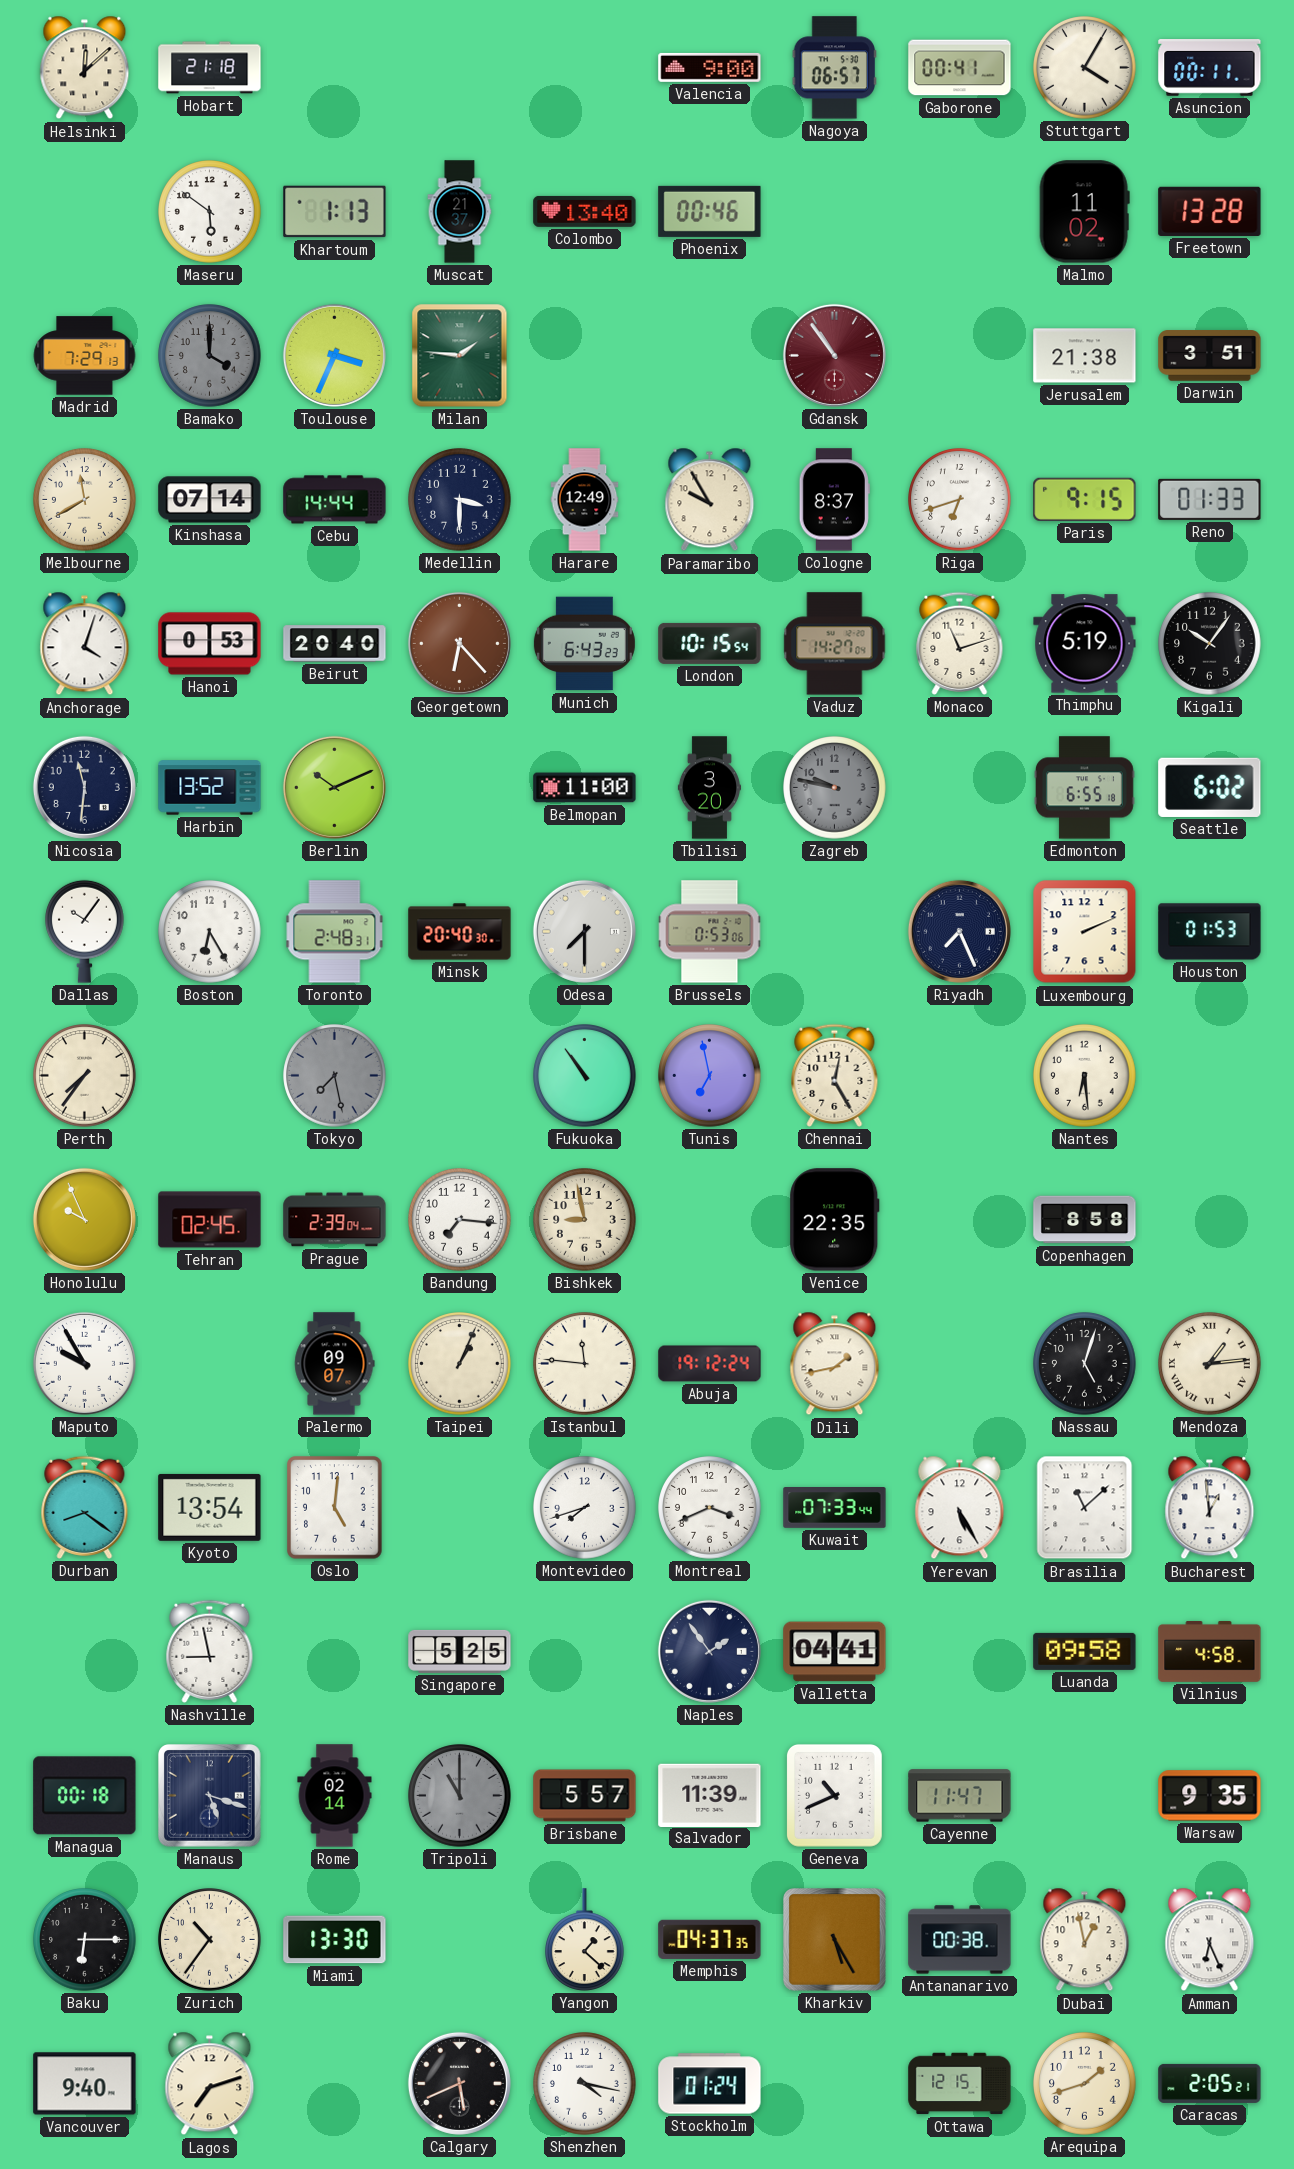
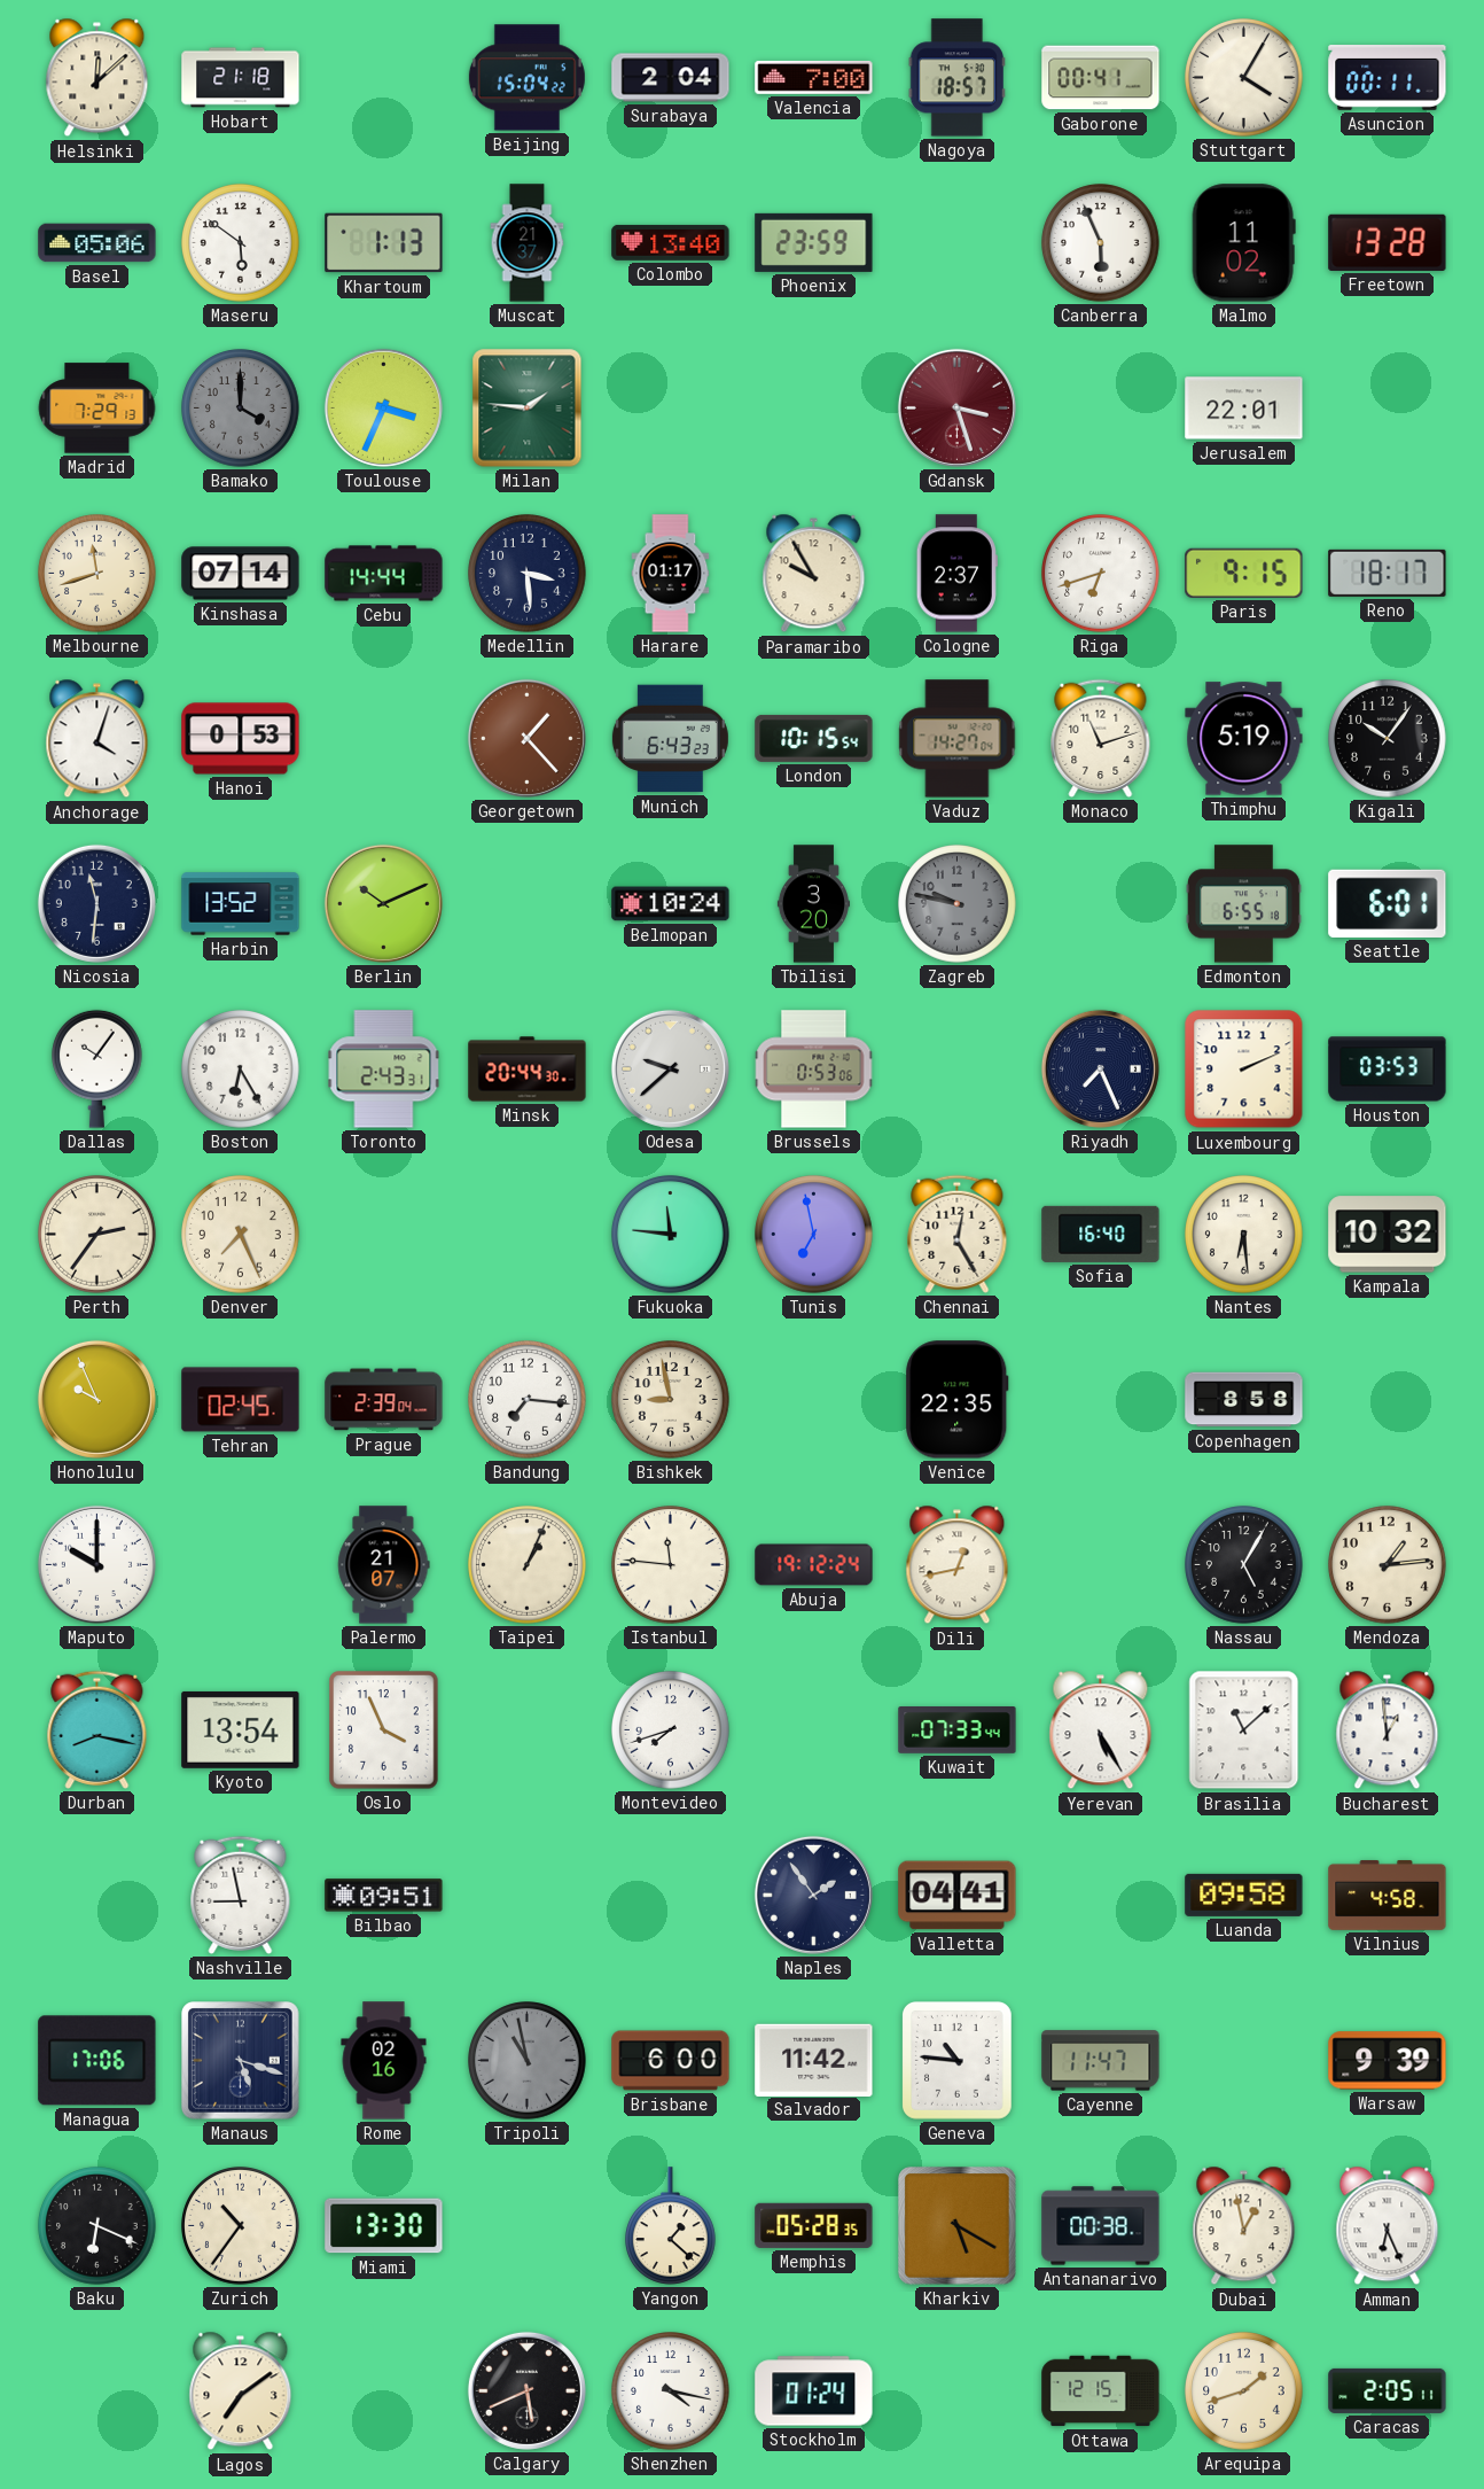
Beijing: none -> 15:04
Surabaya: none -> 2:04
Valencia: 9:00 -> 7:00
Nagoya: 06:57 -> 18:57
Basel: none -> 05:06
Phoenix: 00:46 -> 23:59
Canberra: none -> 5:56
Gdansk: 10:54 -> 3:27
Jerusalem: 21:38 -> 22:01
Darwin: 3:51 -> none
Melbourne: 11:40 -> 11:42
Medellin: 3:30 -> 3:29
Harare: 12:49 -> 01:17
Cologne: 8:37 -> 2:37
Reno: 01:33 -> 18:17
Beirut: 20:40 -> none
Georgetown: 6:23 -> 1:23
Belmopan: 11:00 -> 10:24
Seattle: 6:02 -> 6:01
Toronto: 2:48 -> 2:43
Minsk: 20:40 -> 20:44
Odesa: 7:30 -> 9:38
Houston: 01:53 -> 03:53
Perth: 7:36 -> 2:36
Denver: none -> 7:26
Tokyo: 7:28 -> none
Fukuoka: 10:54 -> 11:46
Sofia: none -> 16:40
Kampala: none -> 10:32
Maputo: 9:55 -> 10:00
Palermo: 09:07 -> 21:07
Dili: 1:43 -> 12:43
Nassau: 5:03 -> 5:05
Mendoza numerals: Roman -> Arabic
Durban: 8:21 -> 8:17
Oslo: 5:01 -> 3:56
Montreal: 3:41 -> none
Bilbao: none -> 09:51
Singapore: 5:25 -> none
Managua: 00:18 -> 17:06
Rome: 02:14 -> 02:16
Tripoli: 11:00 -> 10:58
Brisbane: 5:57 -> 6:00
Salvador: 11:39 -> 11:42
Geneva: 10:41 -> 10:46
Warsaw: 9:35 -> 9:39
Baku: 6:15 -> 6:19
Memphis: 04:37 -> 05:28
Kharkiv: 5:25 -> 5:20
Vancouver: 9:40 -> none
Lagos: 7:12 -> 7:09
Caracas: 2:05:21 -> 2:05:11
